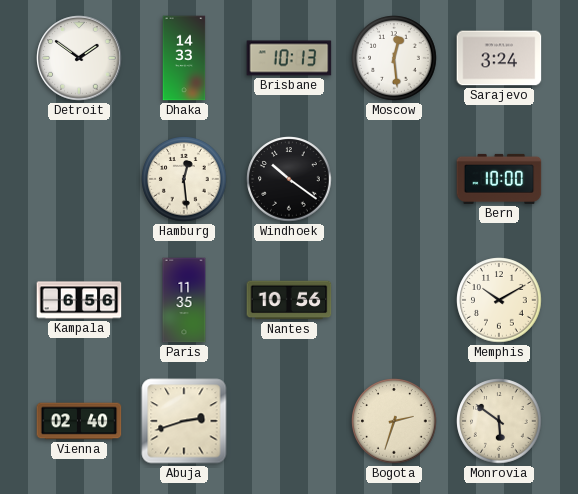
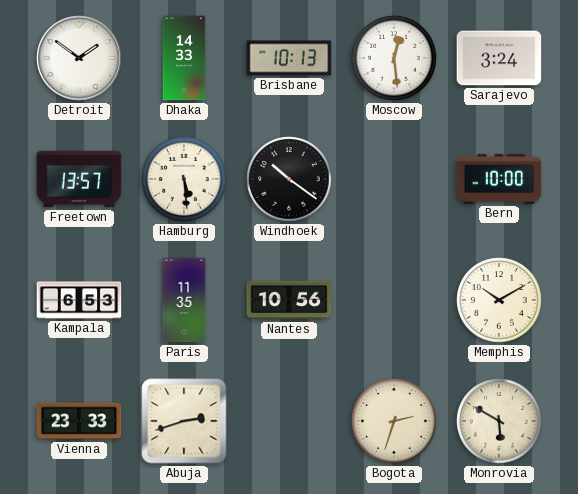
Freetown: none -> 13:57
Hamburg: 12:29 -> 5:29
Kampala: 6:56 -> 6:53
Vienna: 02:40 -> 23:33
Monrovia: 5:51 -> 5:50
